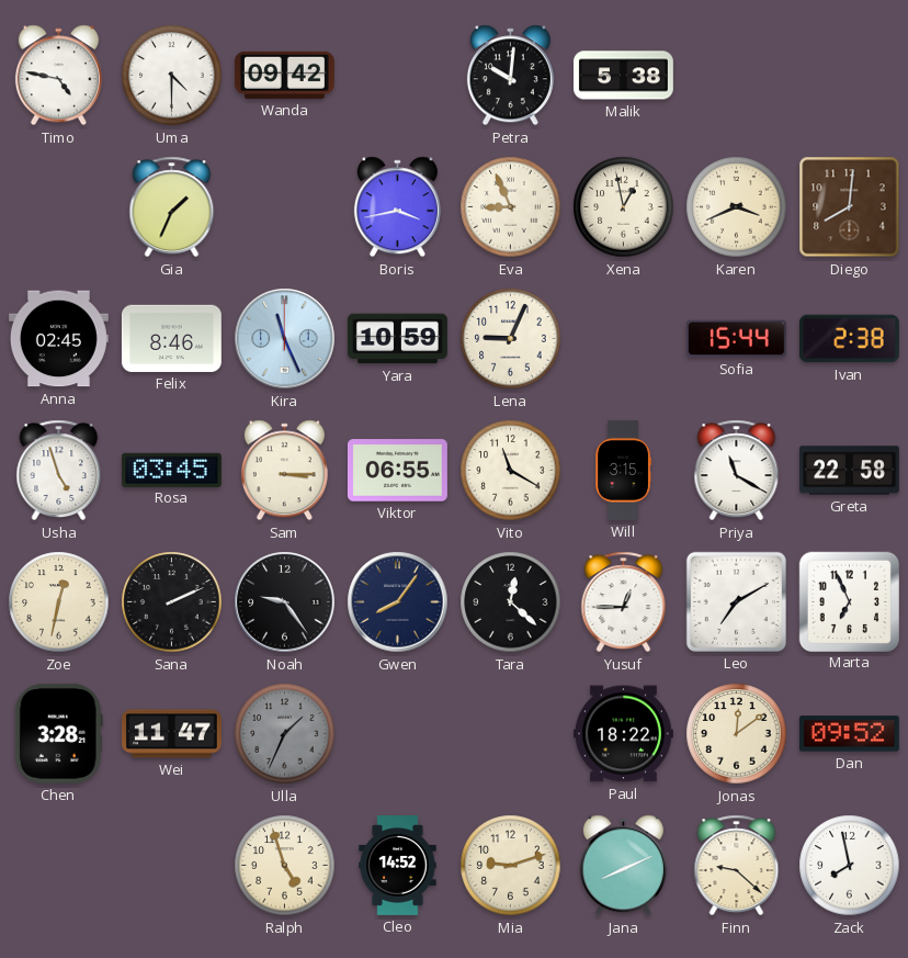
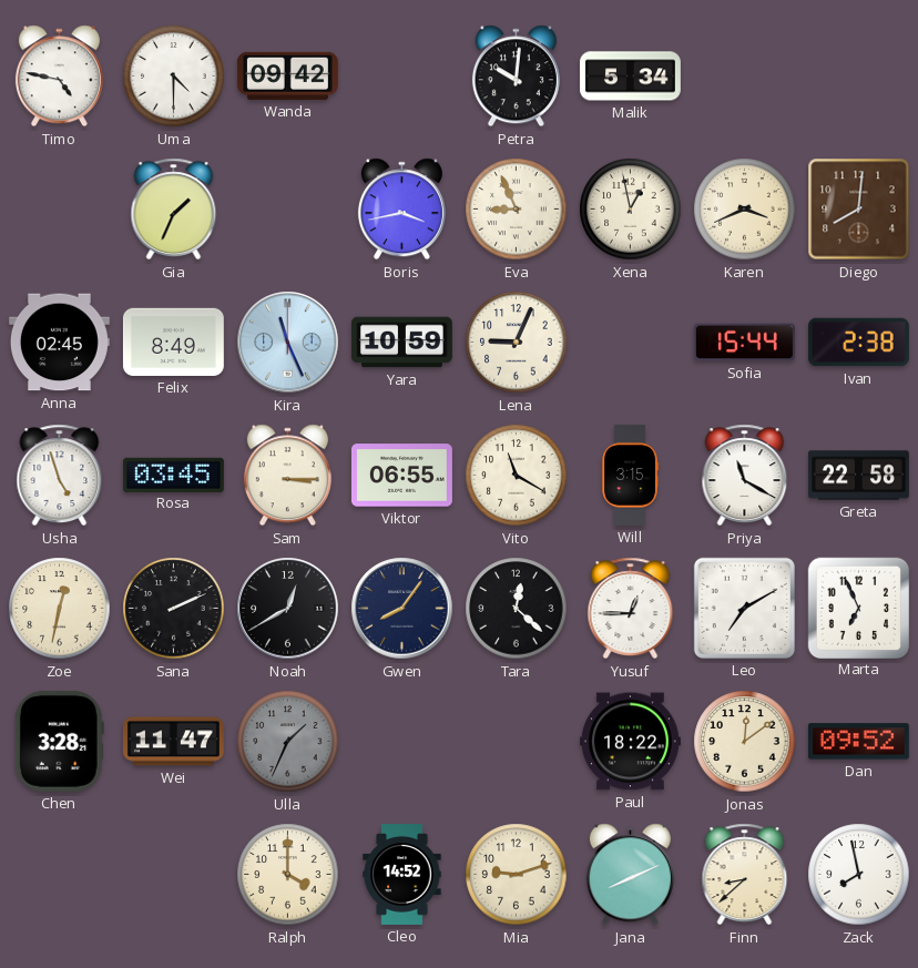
Malik: 5:38 -> 5:34
Felix: 8:46 -> 8:49
Noah: 9:24 -> 12:40
Ralph: 4:57 -> 4:00
Finn: 9:22 -> 8:38
